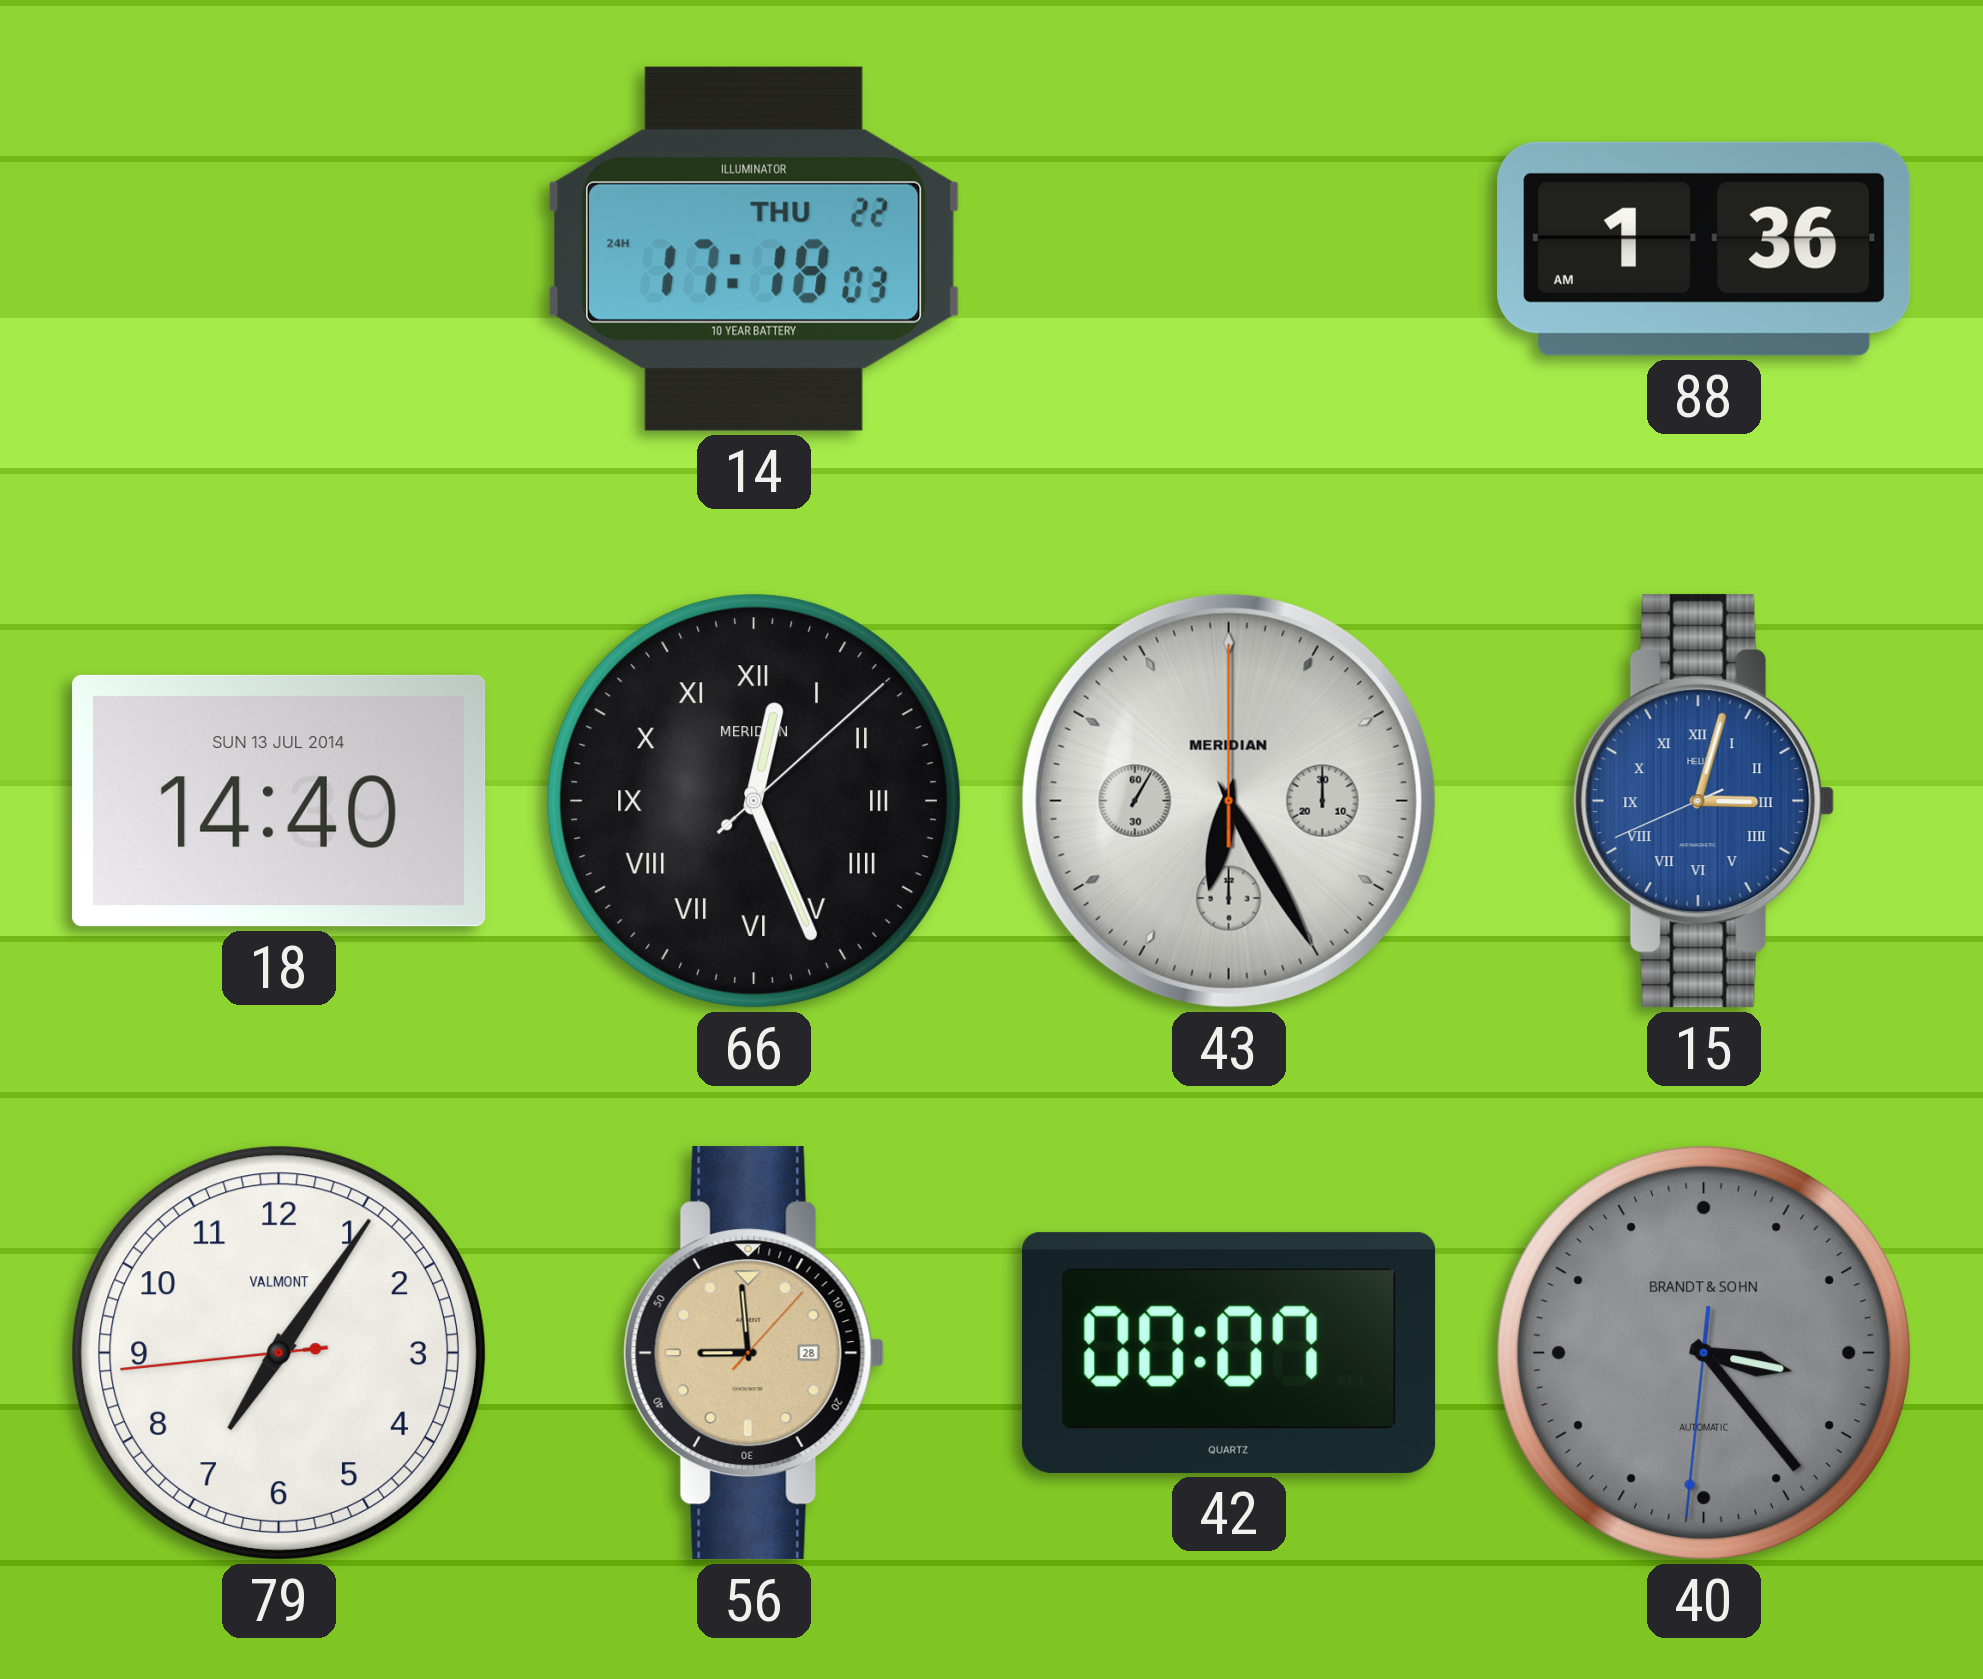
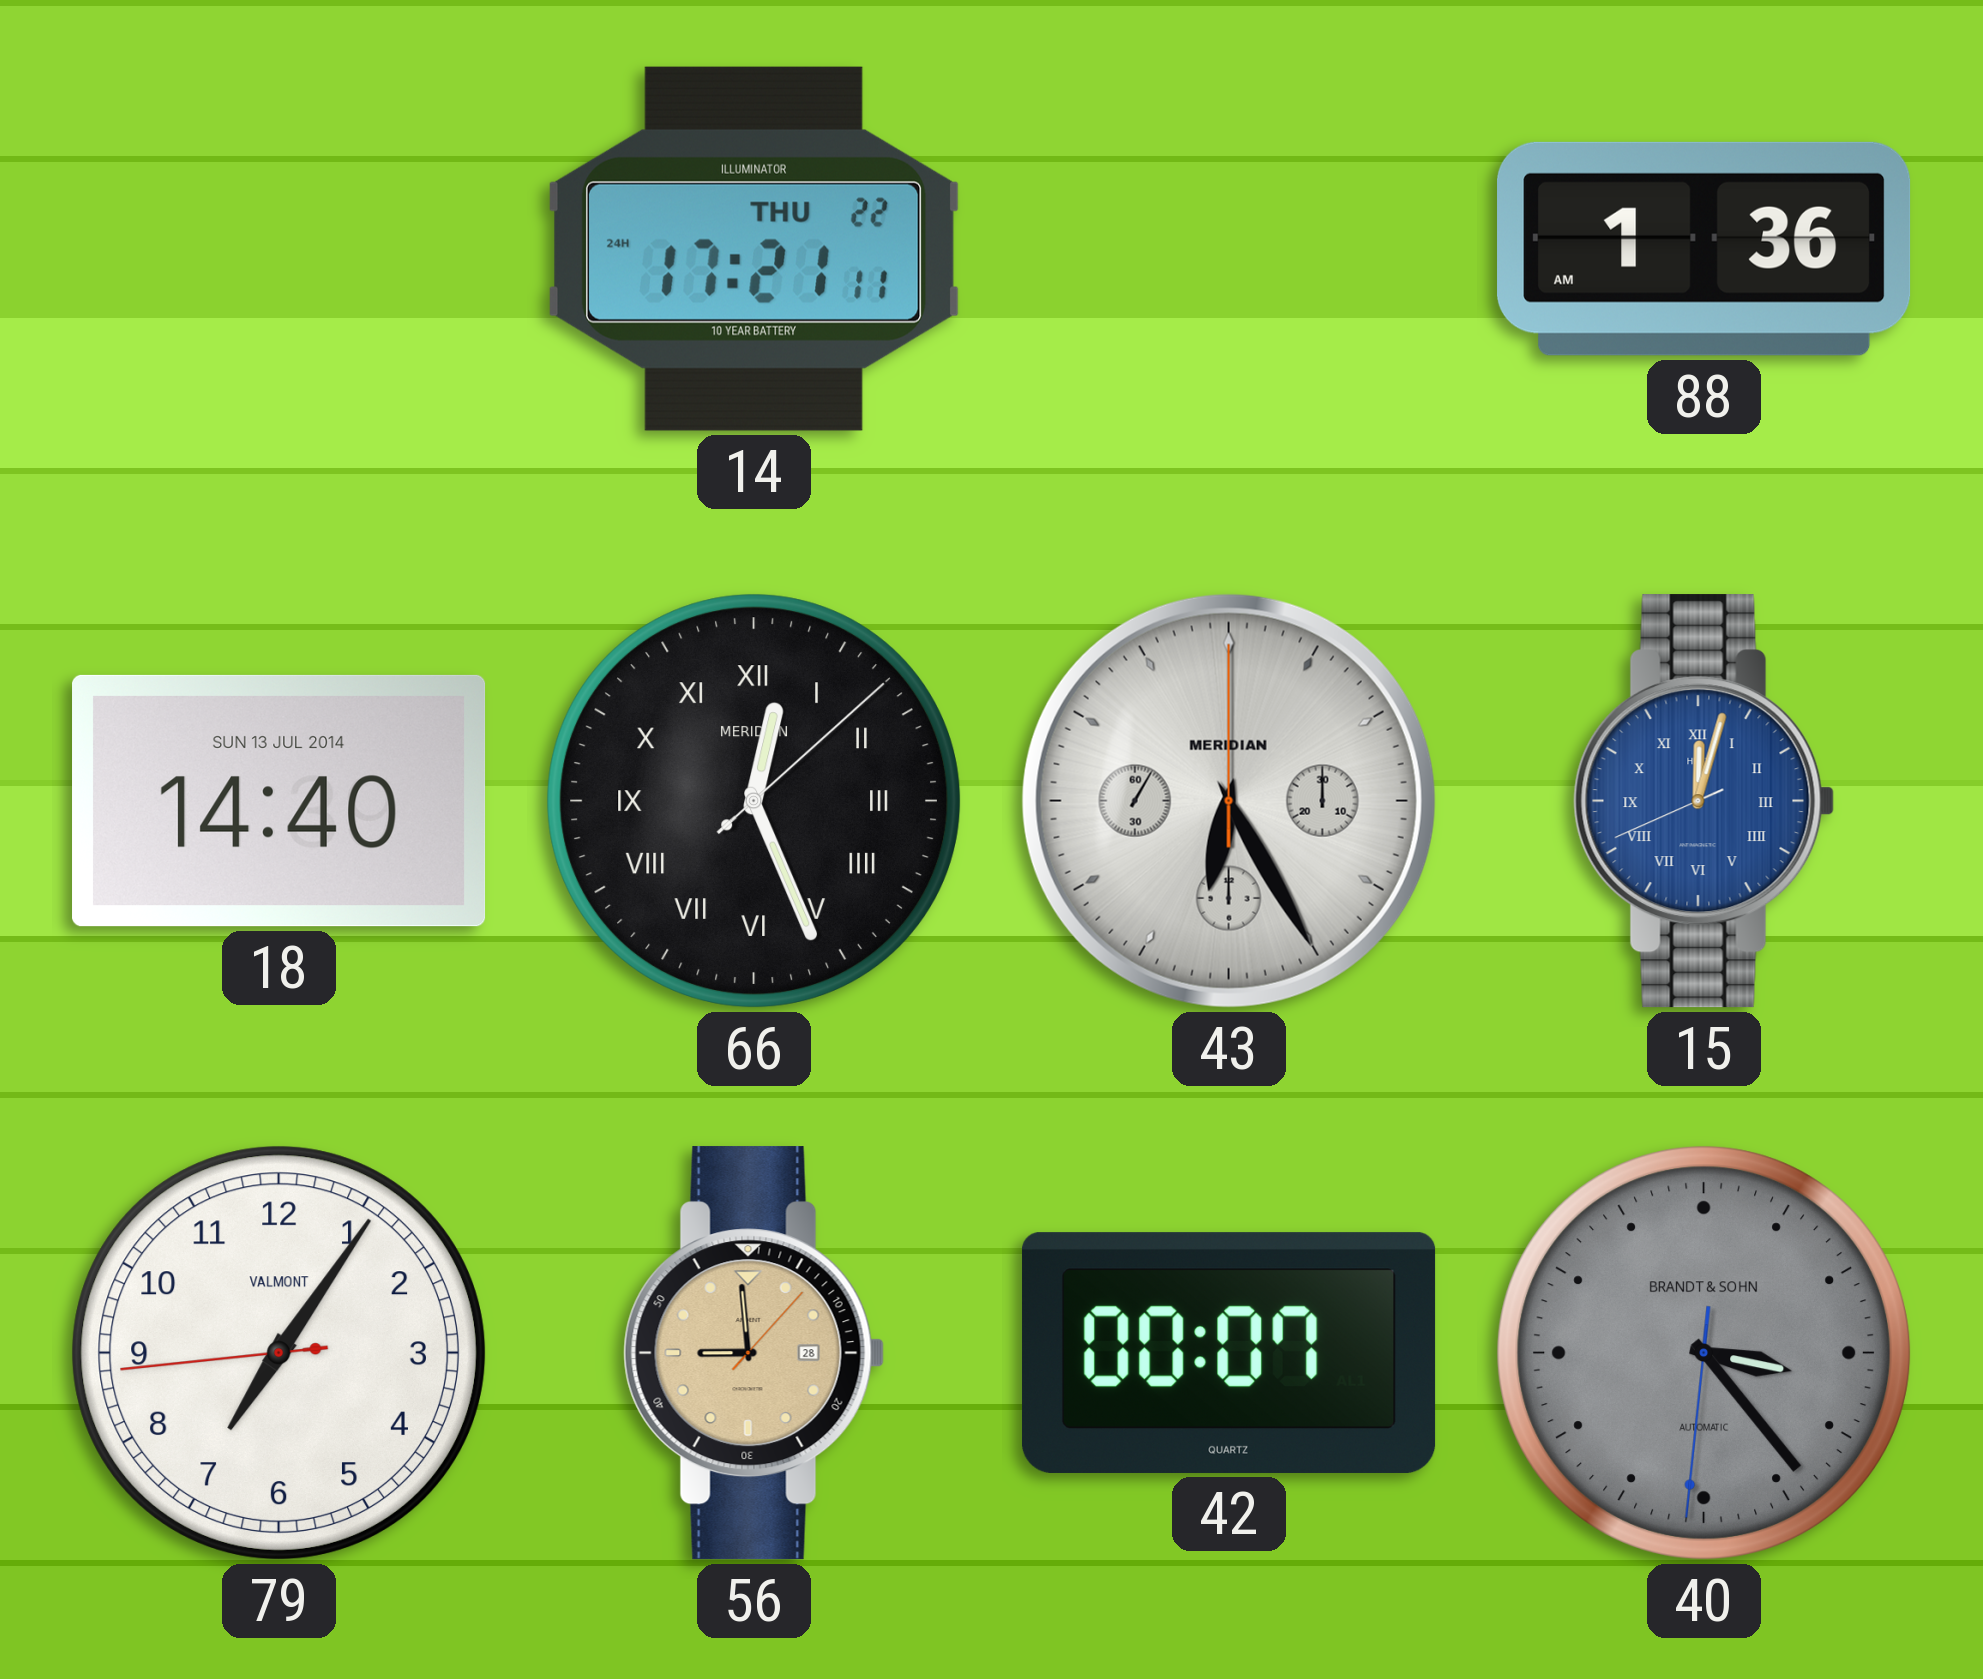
14: 17:18 -> 17:21
15: 3:02 -> 12:02
